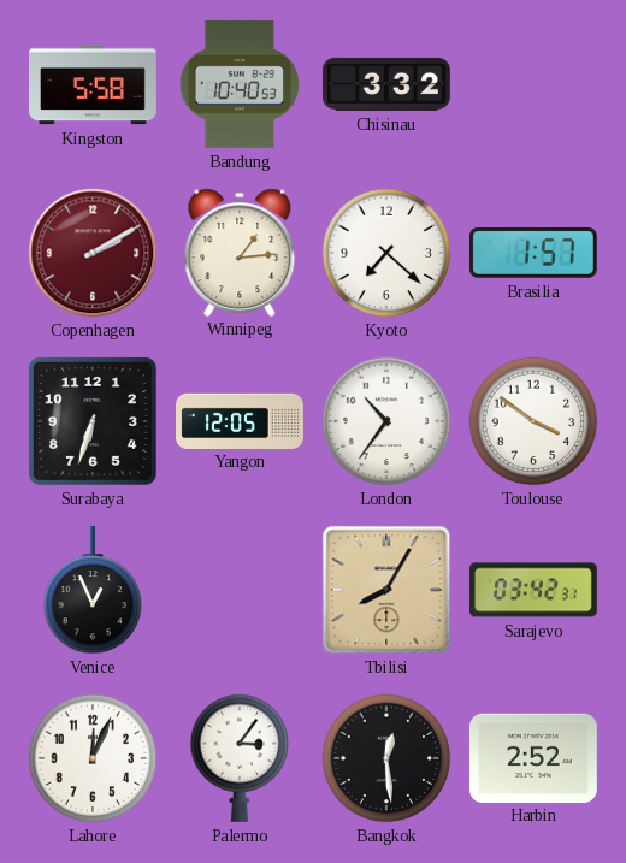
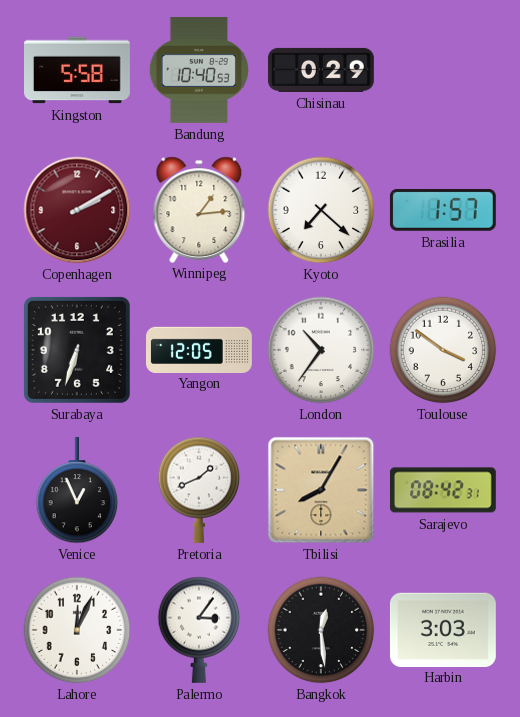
Chisinau: 3:32 -> 0:29
Pretoria: none -> 1:41
Sarajevo: 03:42 -> 08:42
Harbin: 2:52 -> 3:03
